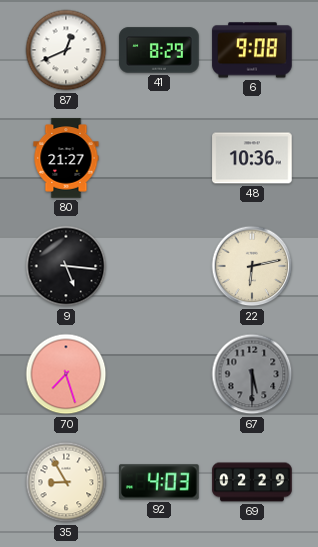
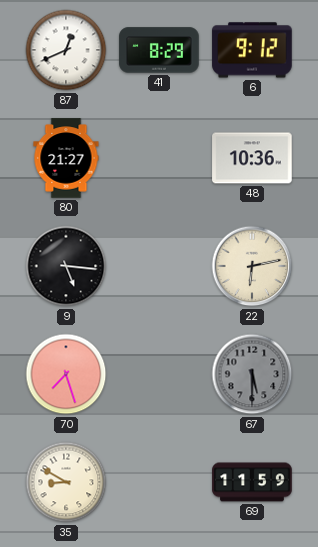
6: 9:08 -> 9:12
35: 8:55 -> 8:50
92: 4:03 -> none
69: 02:29 -> 11:59
